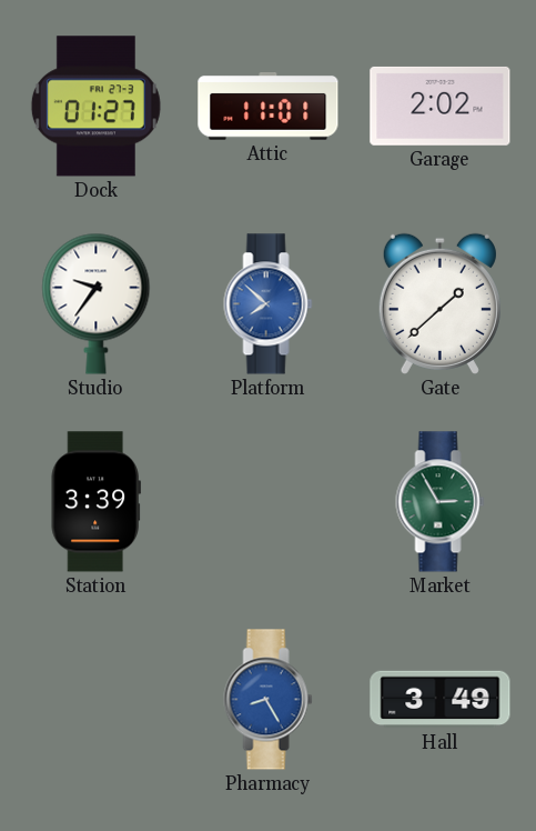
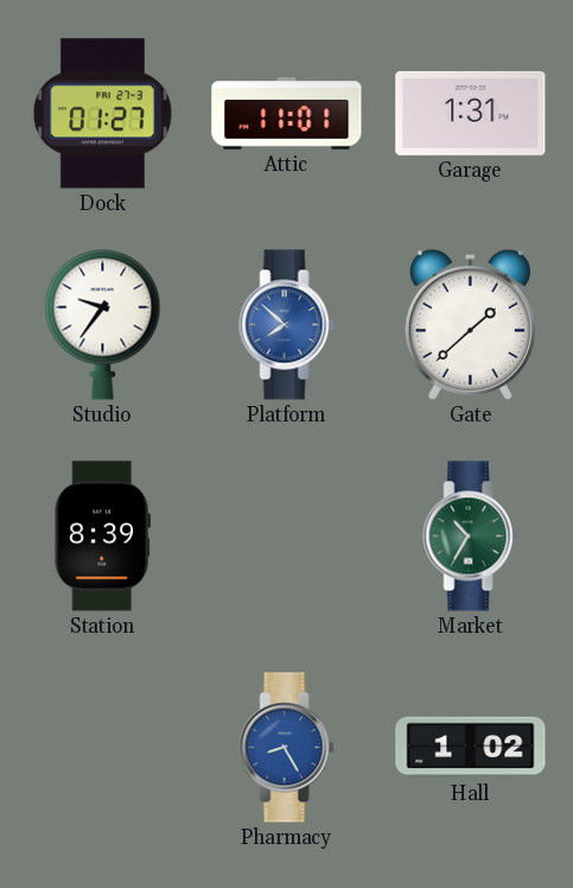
Garage: 2:02 -> 1:31
Station: 3:39 -> 8:39
Market: 2:55 -> 10:35
Hall: 3:49 -> 1:02
